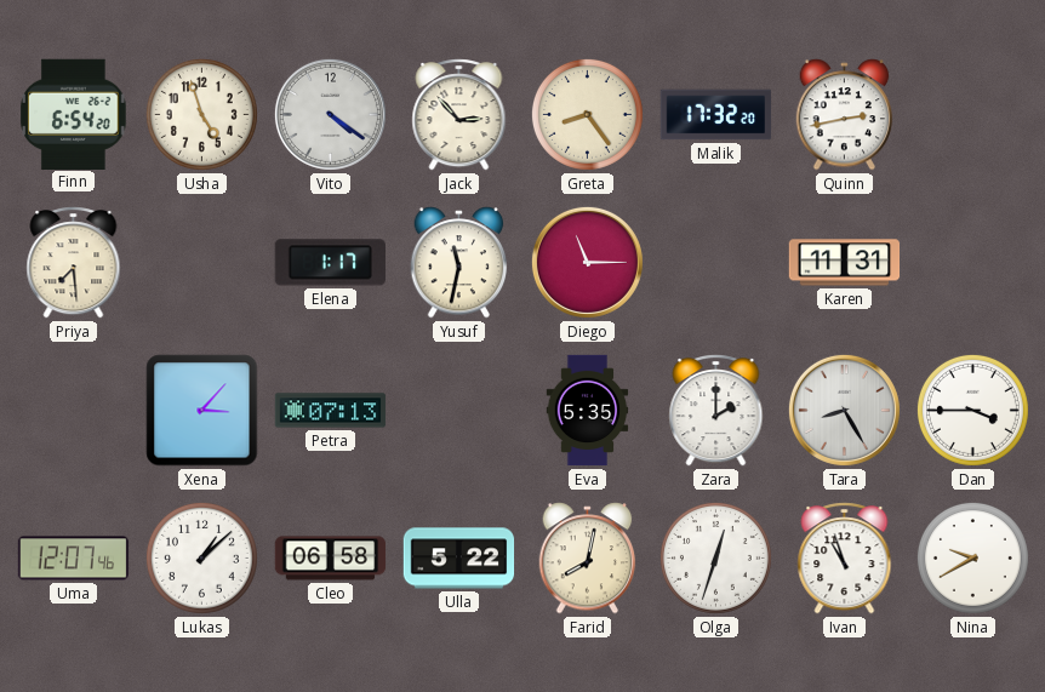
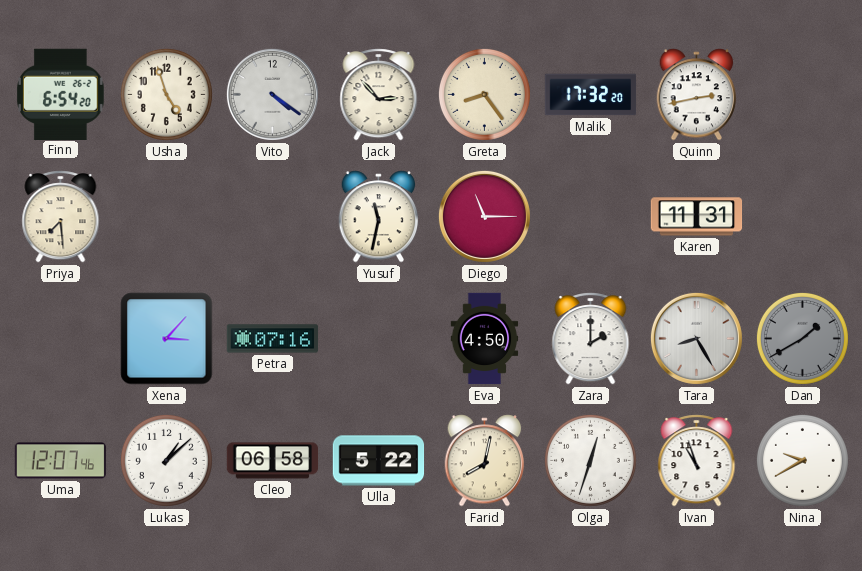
Elena: 1:17 -> none
Petra: 07:13 -> 07:16
Eva: 5:35 -> 4:50
Dan: 3:45 -> 1:40
Dan dial: white -> grey
